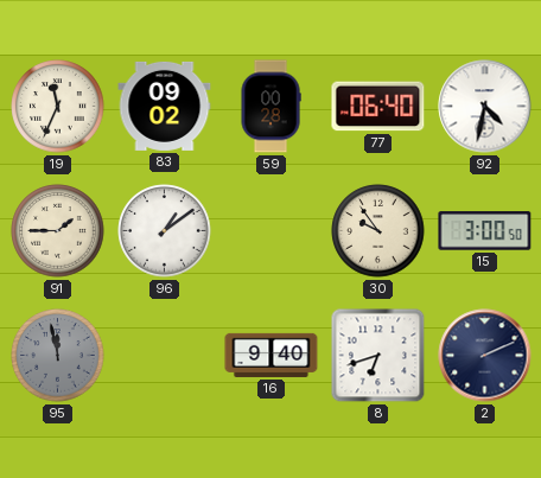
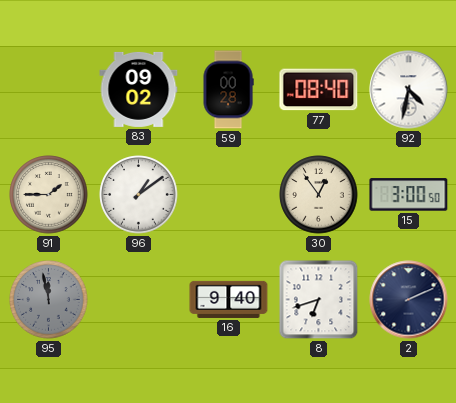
19: 11:34 -> none
77: 06:40 -> 08:40
30: 9:54 -> 12:54
